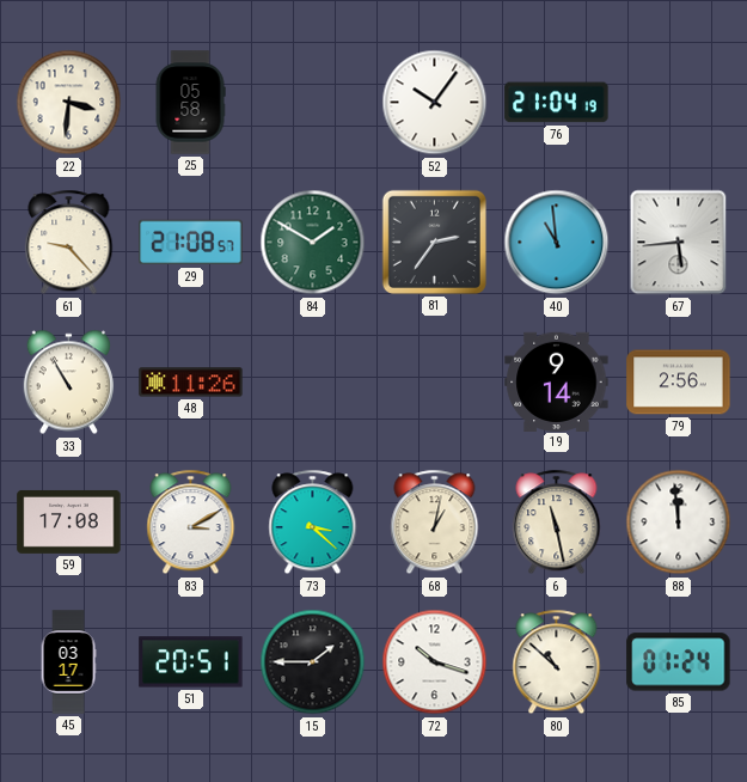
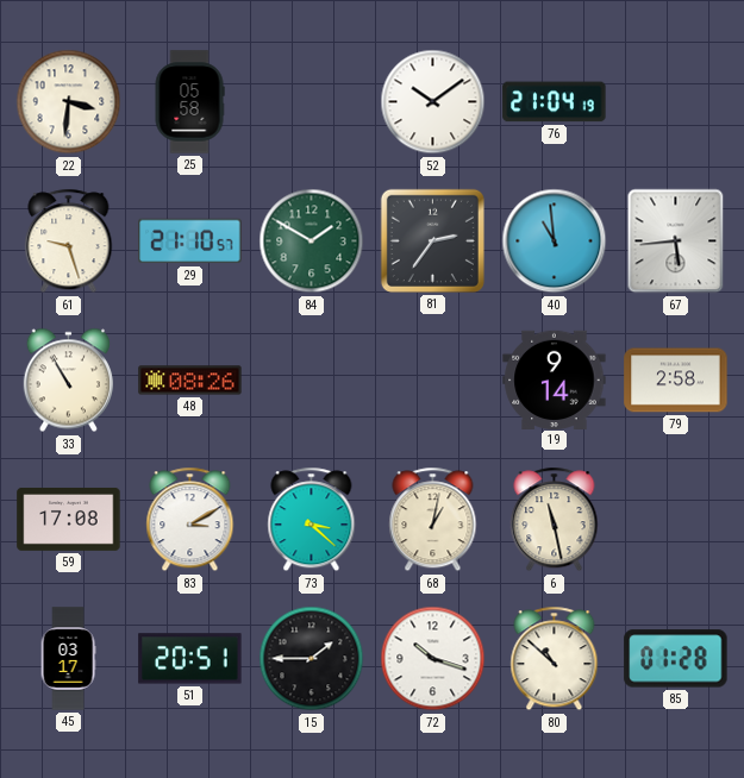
52: 10:06 -> 10:09
61: 9:23 -> 9:27
29: 21:08 -> 21:10
48: 11:26 -> 08:26
79: 2:56 -> 2:58
88: 11:59 -> none
85: 01:24 -> 01:28
